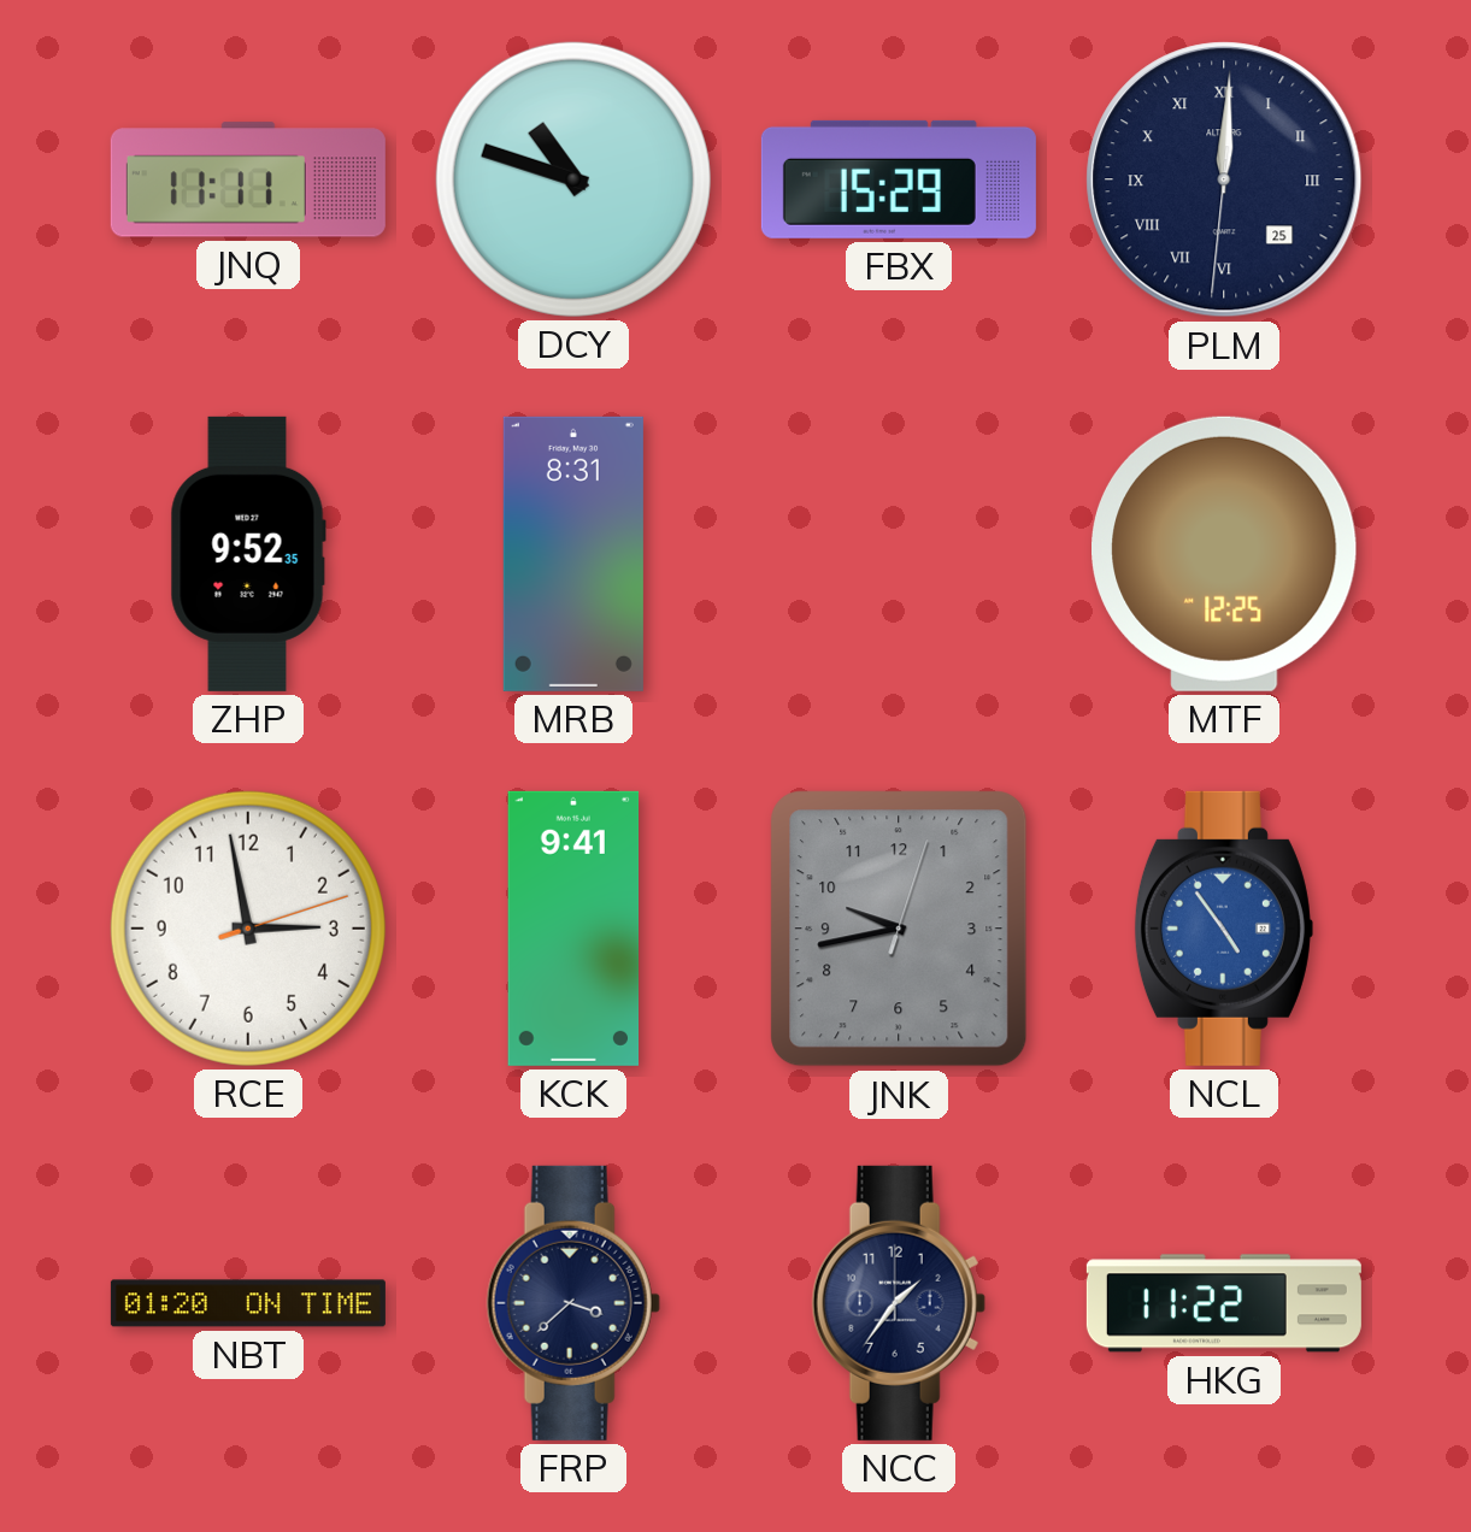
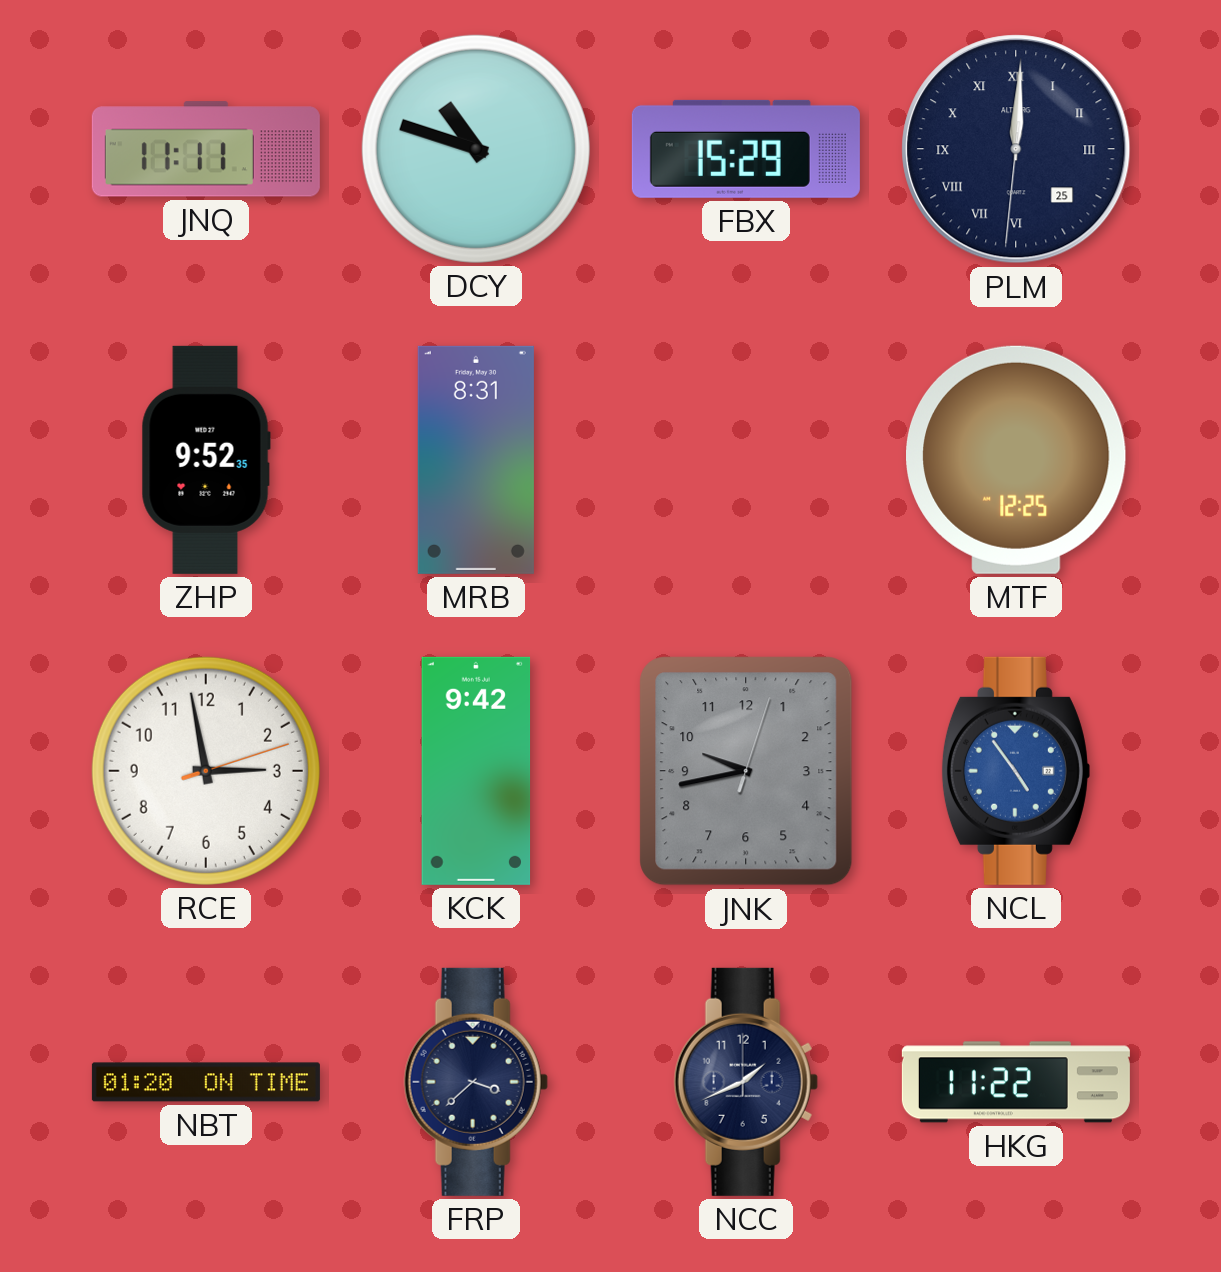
KCK: 9:41 -> 9:42
NCC: 1:36 -> 1:41
